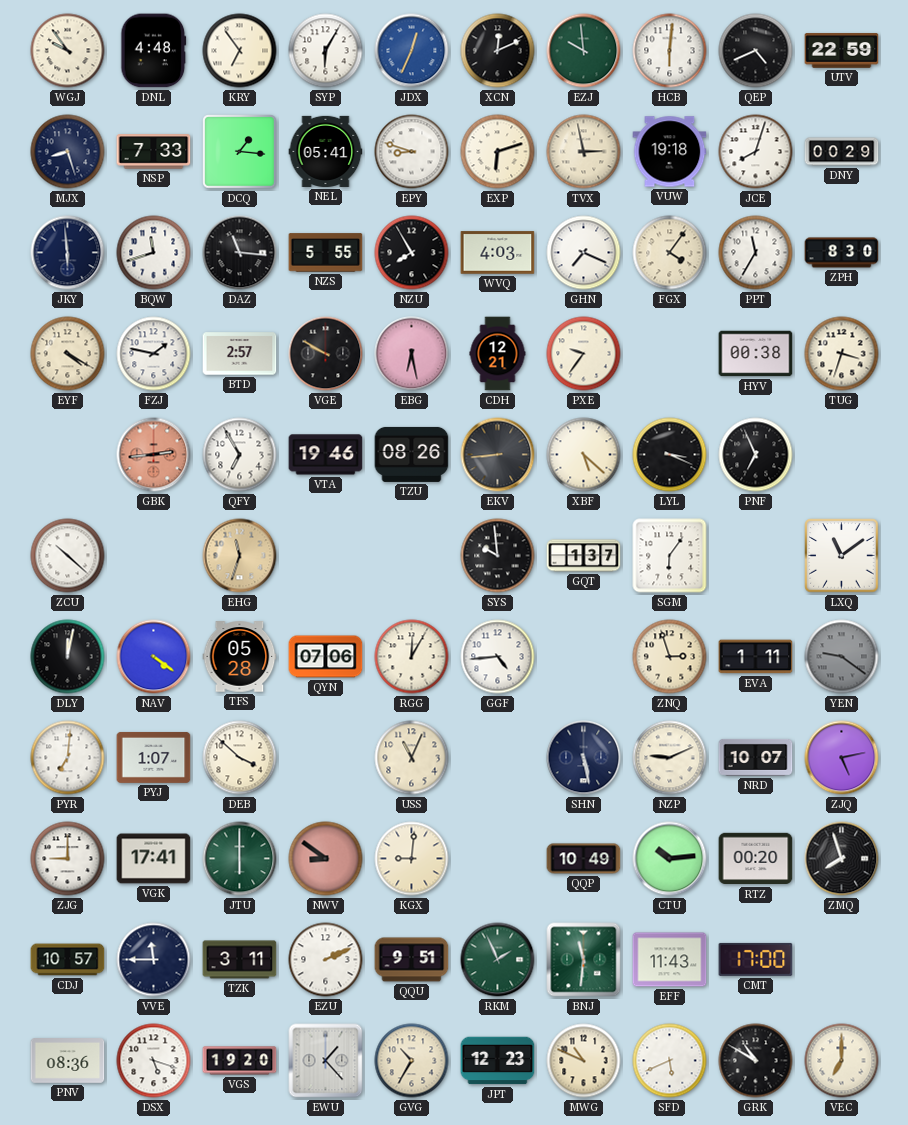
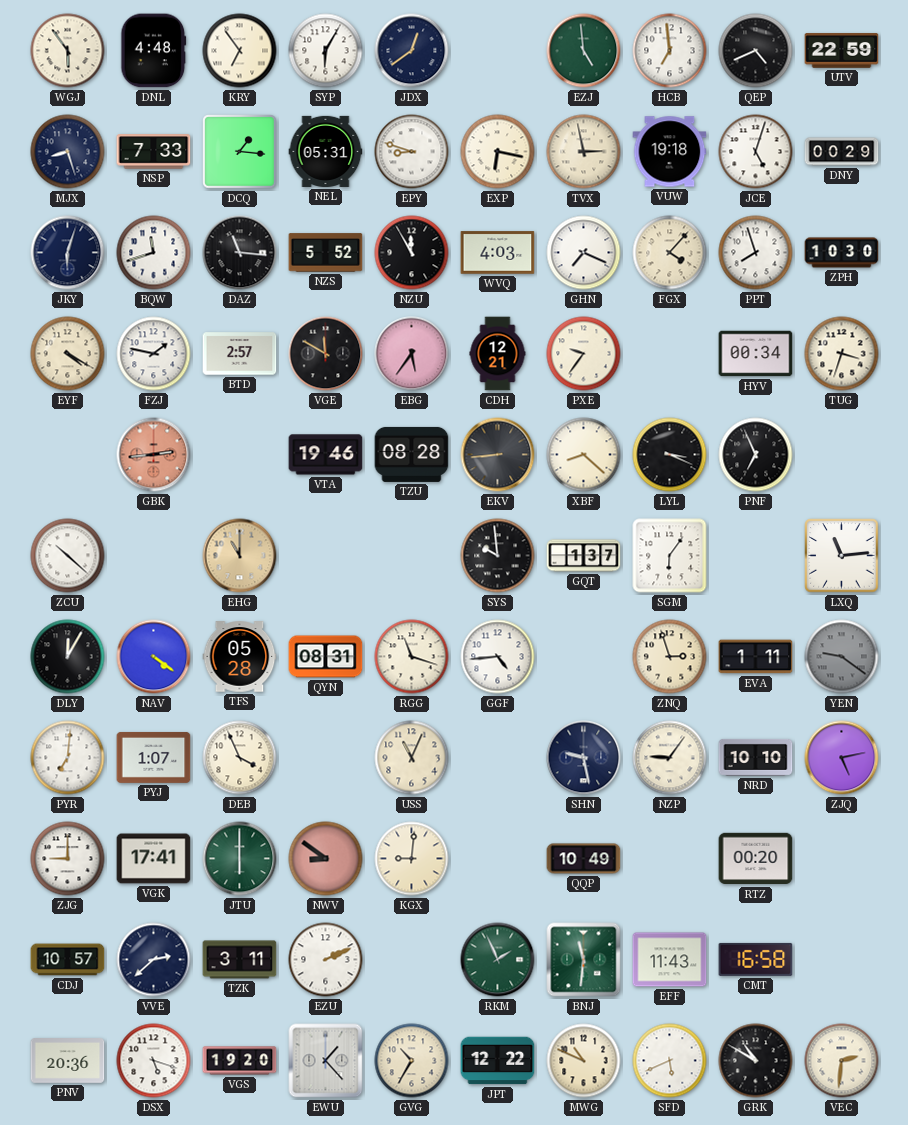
WGJ: 9:54 -> 5:54
JDX: 12:34 -> 12:39
JDX dial: blue -> navy
XCN: 12:11 -> none
EZJ: 9:59 -> 4:59
HCB: 6:01 -> 6:59
NEL: 05:41 -> 05:31
EXP: 6:12 -> 6:17
JCE: 8:03 -> 5:03
JKY: 5:59 -> 6:03
NZS: 5:55 -> 5:52
NZU: 7:55 -> 11:55
FGX: 4:06 -> 4:07
PPT: 11:35 -> 7:57
ZPH: 8:30 -> 10:30
VGE: 9:50 -> 11:50
EBG: 6:28 -> 5:36
HYV: 00:38 -> 00:34
QFY: 6:55 -> none
TZU: 08:26 -> 08:28
XBF: 5:22 -> 8:22
EHG: 11:33 -> 11:00
LXQ: 11:09 -> 11:14
DLY: 12:02 -> 12:05
QYN: 07:06 -> 08:31
RGG: 12:05 -> 11:18
DEB: 3:52 -> 3:56
SHN: 5:28 -> 9:28
NZP: 9:11 -> 9:06
NRD: 10:07 -> 10:10
CTU: 10:14 -> none
ZMQ: 7:57 -> none
VVE: 11:45 -> 2:38
QQU: 9:51 -> none
CMT: 17:00 -> 16:58
PNV: 08:36 -> 20:36
JPT: 12:23 -> 12:22
VEC: 7:00 -> 2:31
